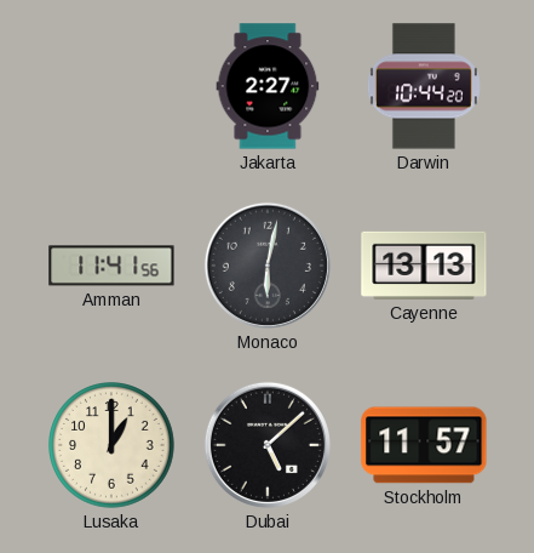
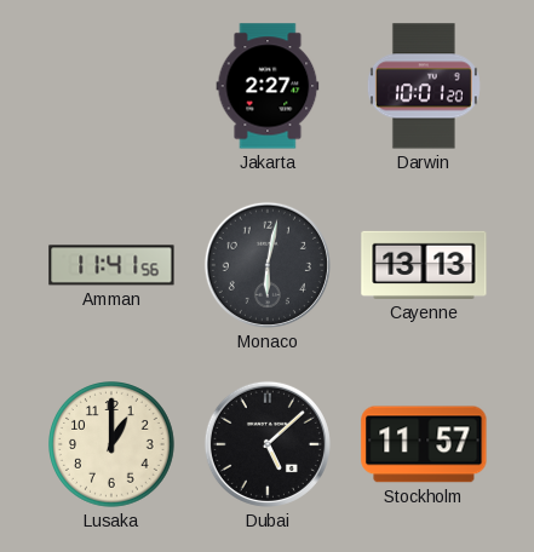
Darwin: 10:44 -> 10:01
